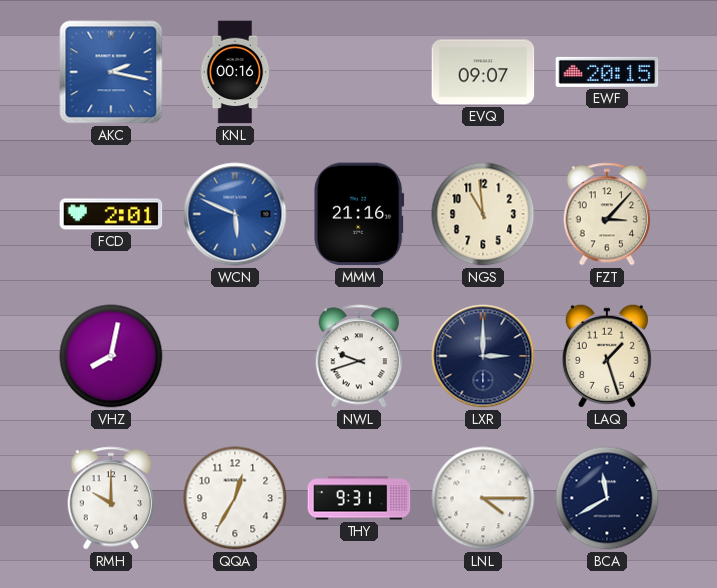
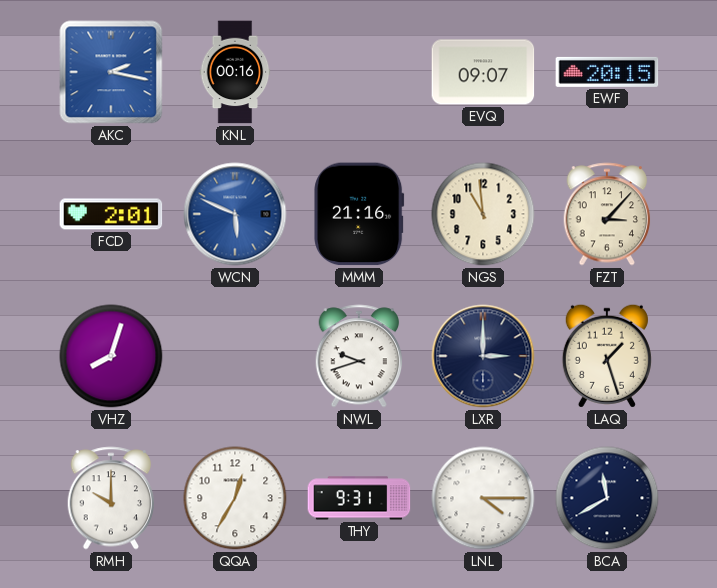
VHZ: 8:02 -> 8:03
